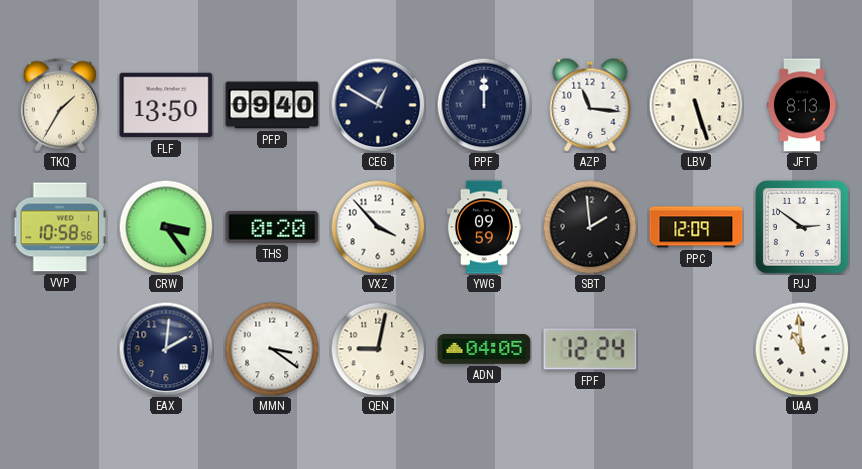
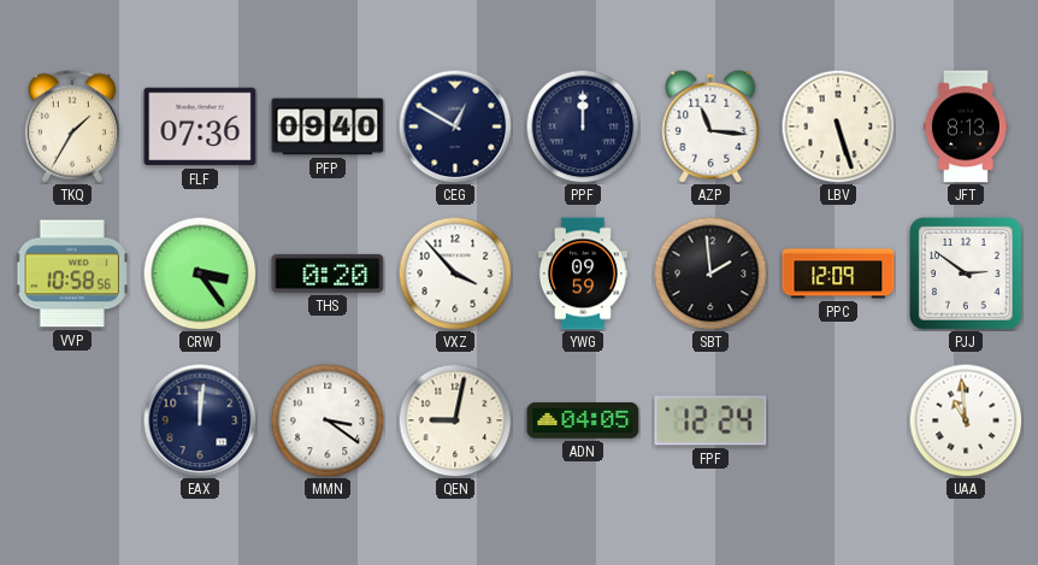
FLF: 13:50 -> 07:36
EAX: 2:01 -> 12:01
